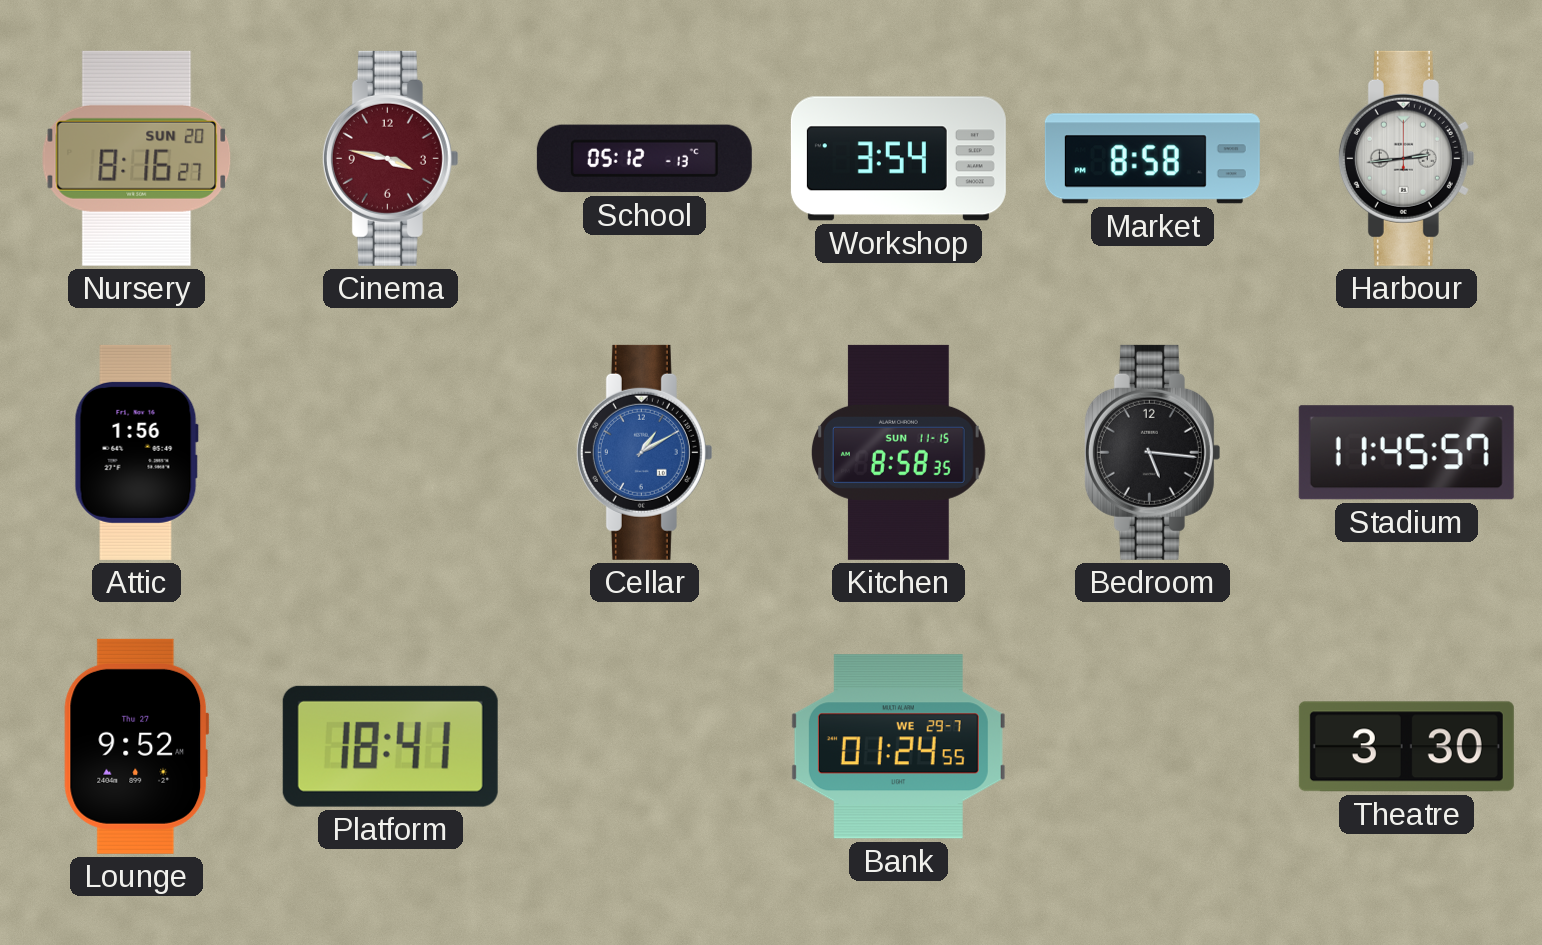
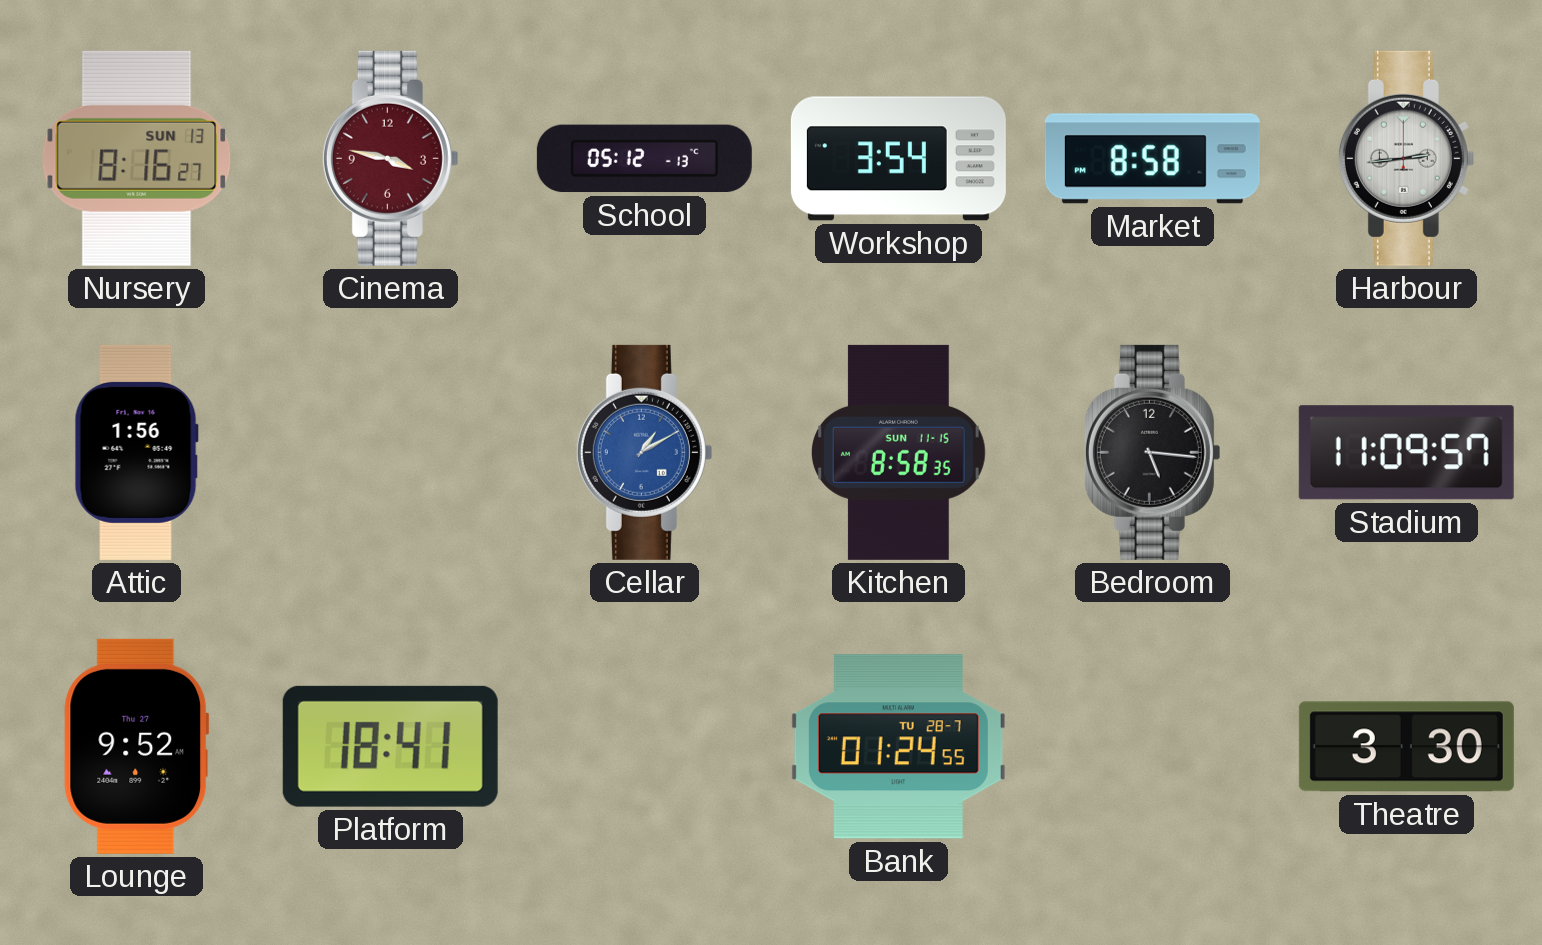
Nursery date: SUN 20 -> SUN 13
Stadium: 11:45 -> 11:09
Bank date: WE 29-7 -> TU 28-7
